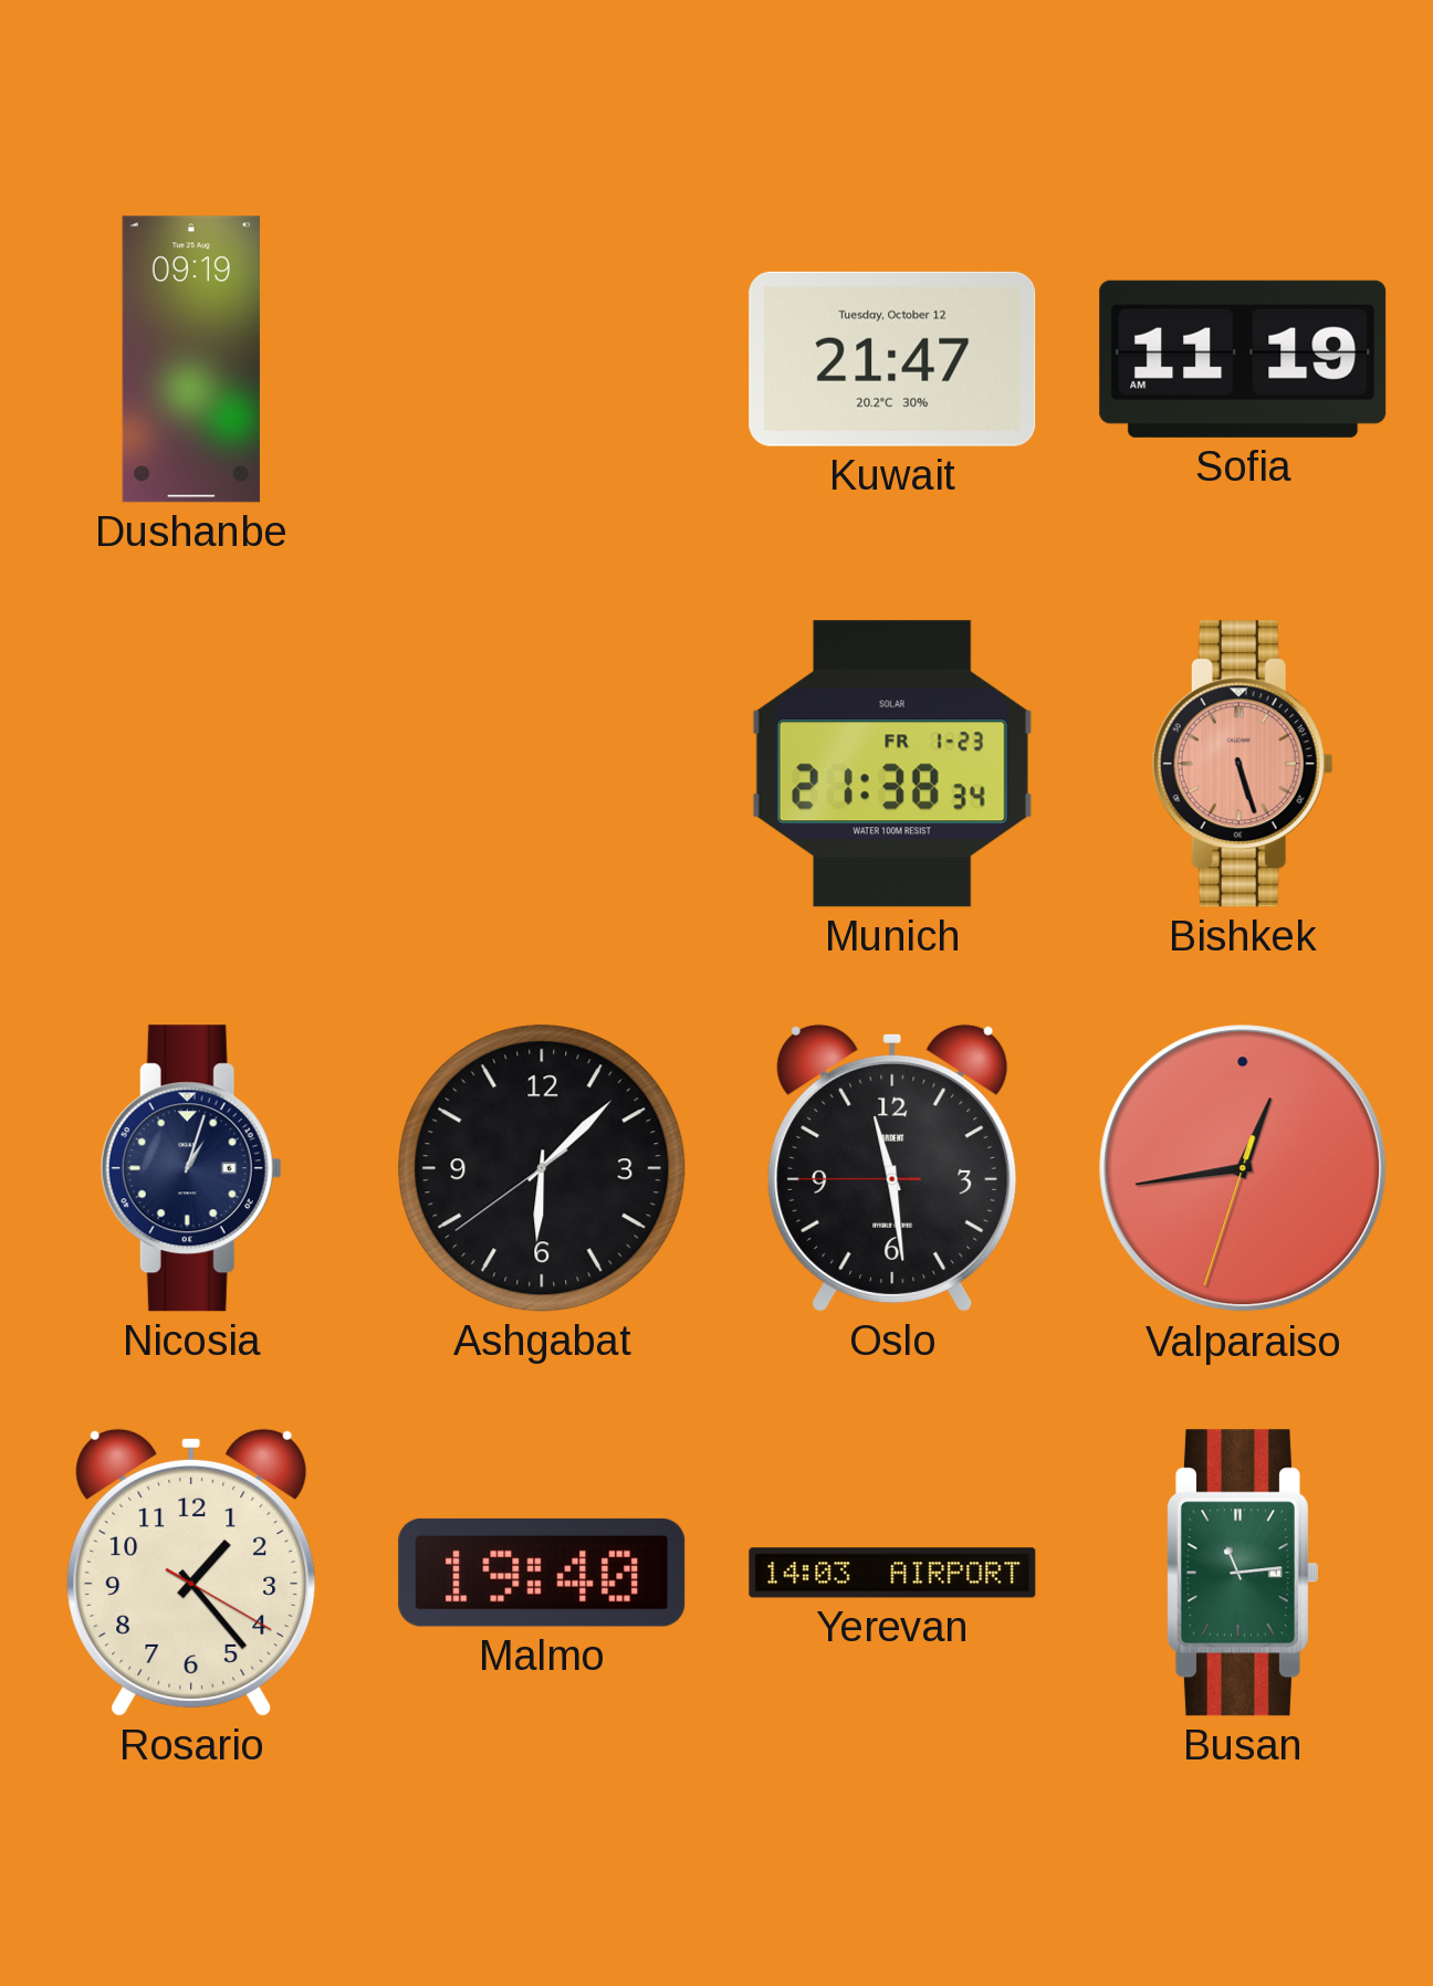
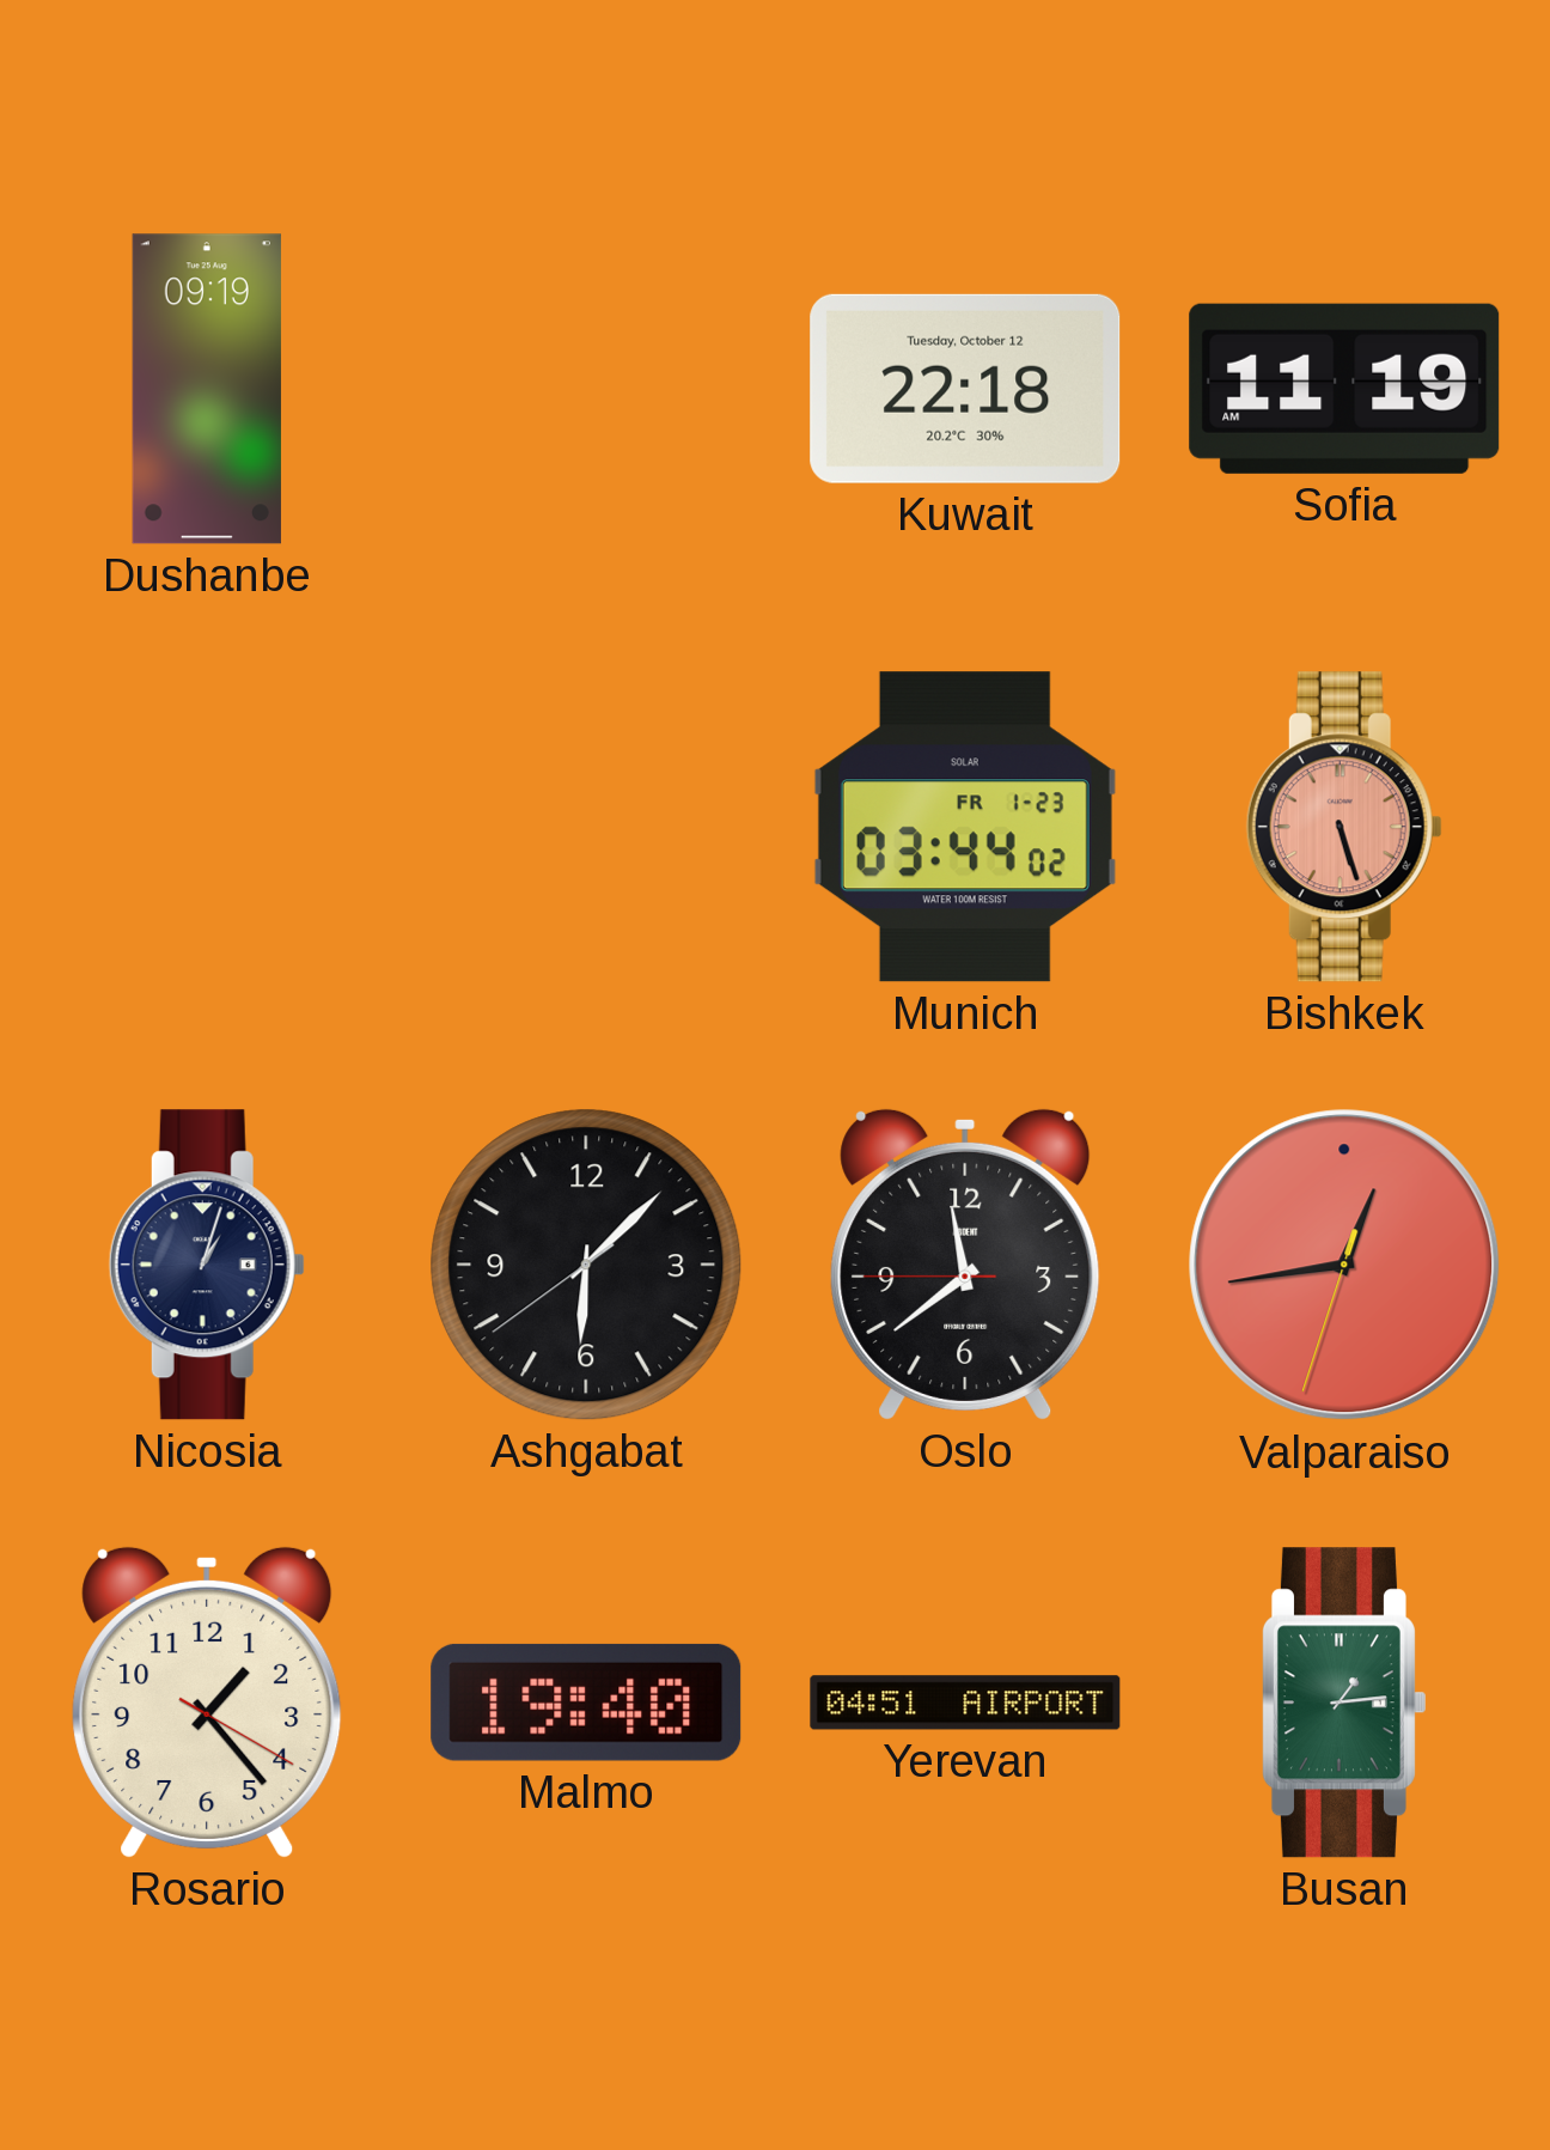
Kuwait: 21:47 -> 22:18
Munich: 21:38 -> 03:44
Oslo: 11:28 -> 11:38
Yerevan: 14:03 -> 04:51
Busan: 11:14 -> 1:14
